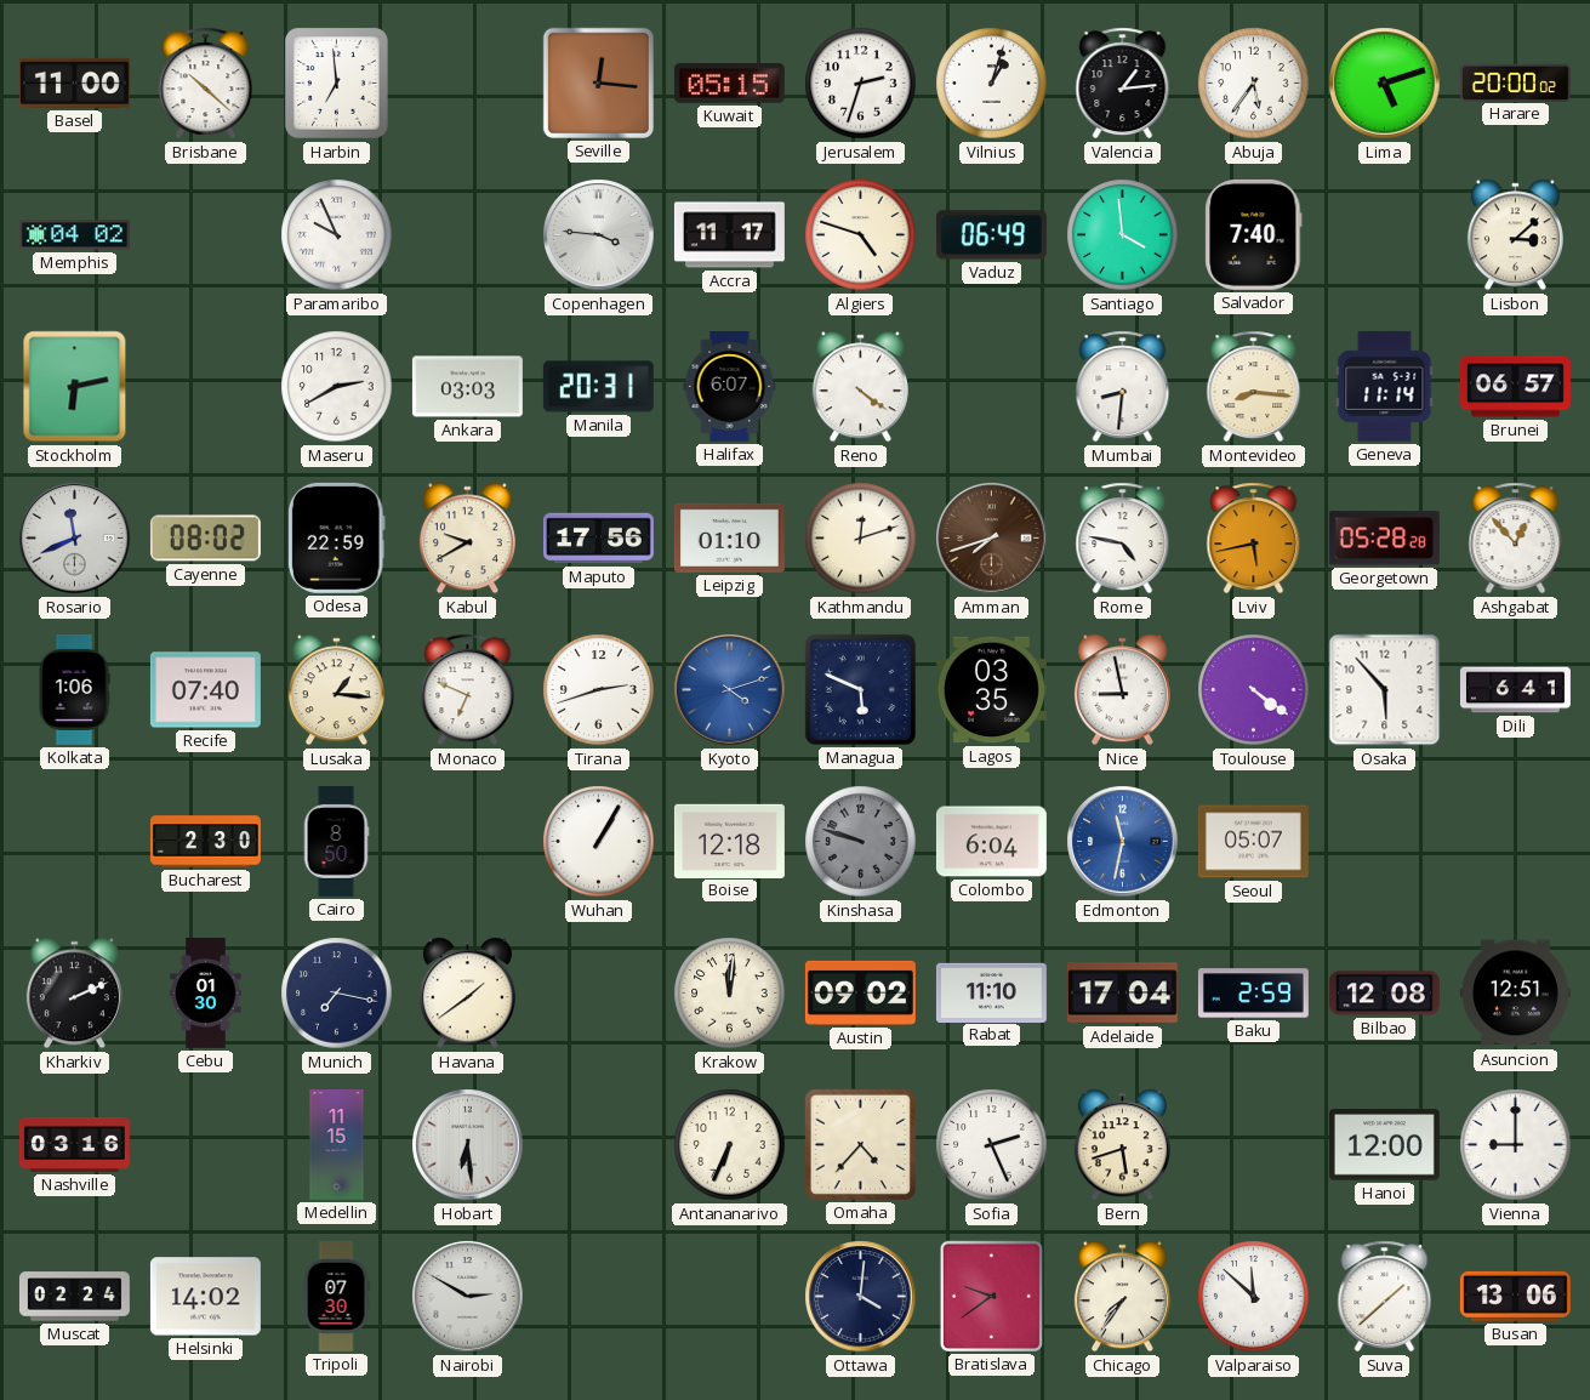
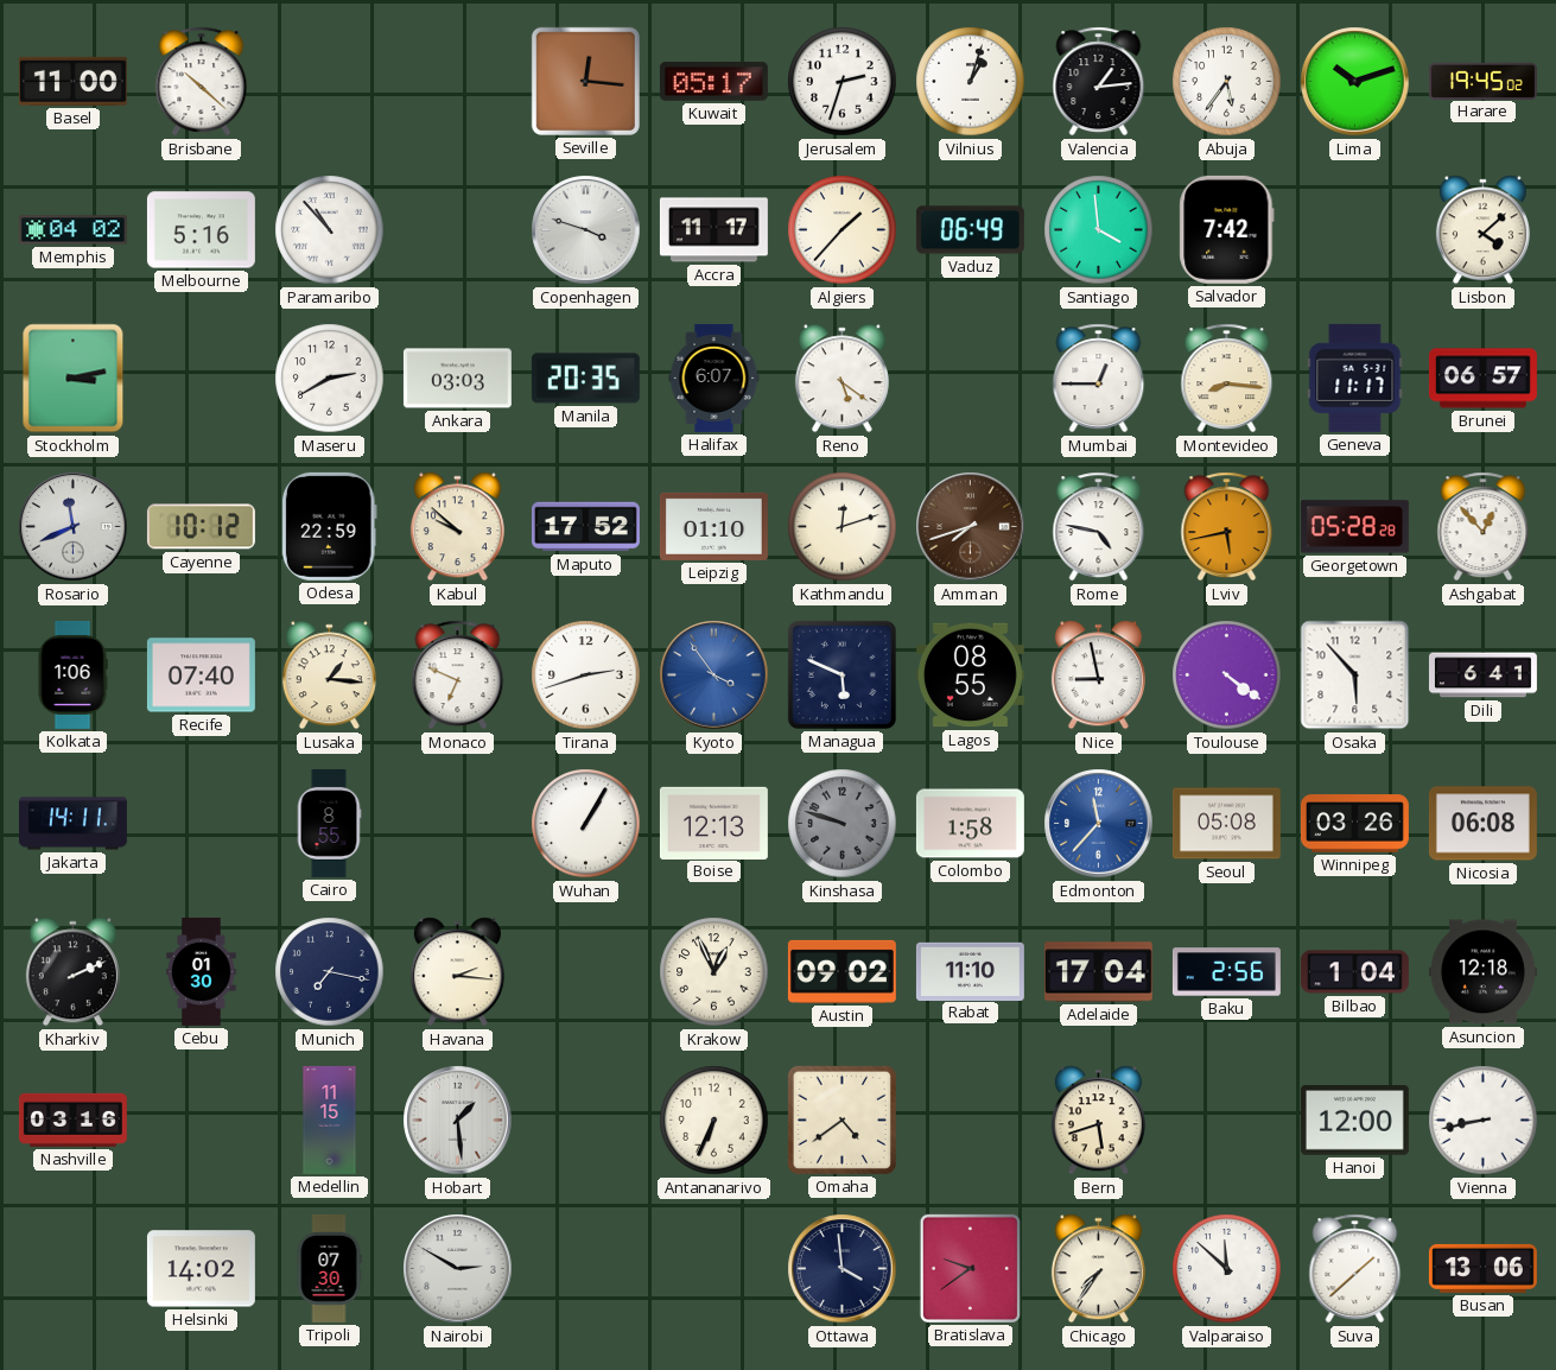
Harbin: 6:59 -> none
Kuwait: 05:15 -> 05:17
Lima: 5:12 -> 10:12
Harare: 20:00 -> 19:45
Melbourne: none -> 5:16
Paramaribo: 9:56 -> 10:53
Copenhagen: 3:46 -> 3:48
Algiers: 4:48 -> 1:37
Salvador: 7:40 -> 7:42
Lisbon: 3:08 -> 4:08
Stockholm: 6:13 -> 3:13
Manila: 20:31 -> 20:35
Reno: 4:21 -> 5:21
Mumbai: 8:31 -> 12:45
Geneva: 11:14 -> 11:17
Cayenne: 08:02 -> 10:12
Kabul: 9:40 -> 9:52
Maputo: 17:56 -> 17:52
Kyoto: 4:12 -> 3:54
Lagos: 03:35 -> 08:55
Jakarta: none -> 14:11
Bucharest: 2:30 -> none
Cairo: 8:50 -> 8:55
Boise: 12:18 -> 12:13
Colombo: 6:04 -> 1:58
Edmonton: 11:32 -> 11:37
Seoul: 05:07 -> 05:08
Winnipeg: none -> 03:26
Nicosia: none -> 06:08
Havana: 1:39 -> 2:16
Krakow: 12:01 -> 12:56
Baku: 2:59 -> 2:56
Bilbao: 12:08 -> 1:04
Asuncion: 12:51 -> 12:18
Hobart: 6:29 -> 1:29
Omaha: 4:37 -> 4:39
Sofia: 2:26 -> none
Vienna: 9:00 -> 8:43
Muscat: 02:24 -> none
Ottawa: 4:01 -> 3:59
